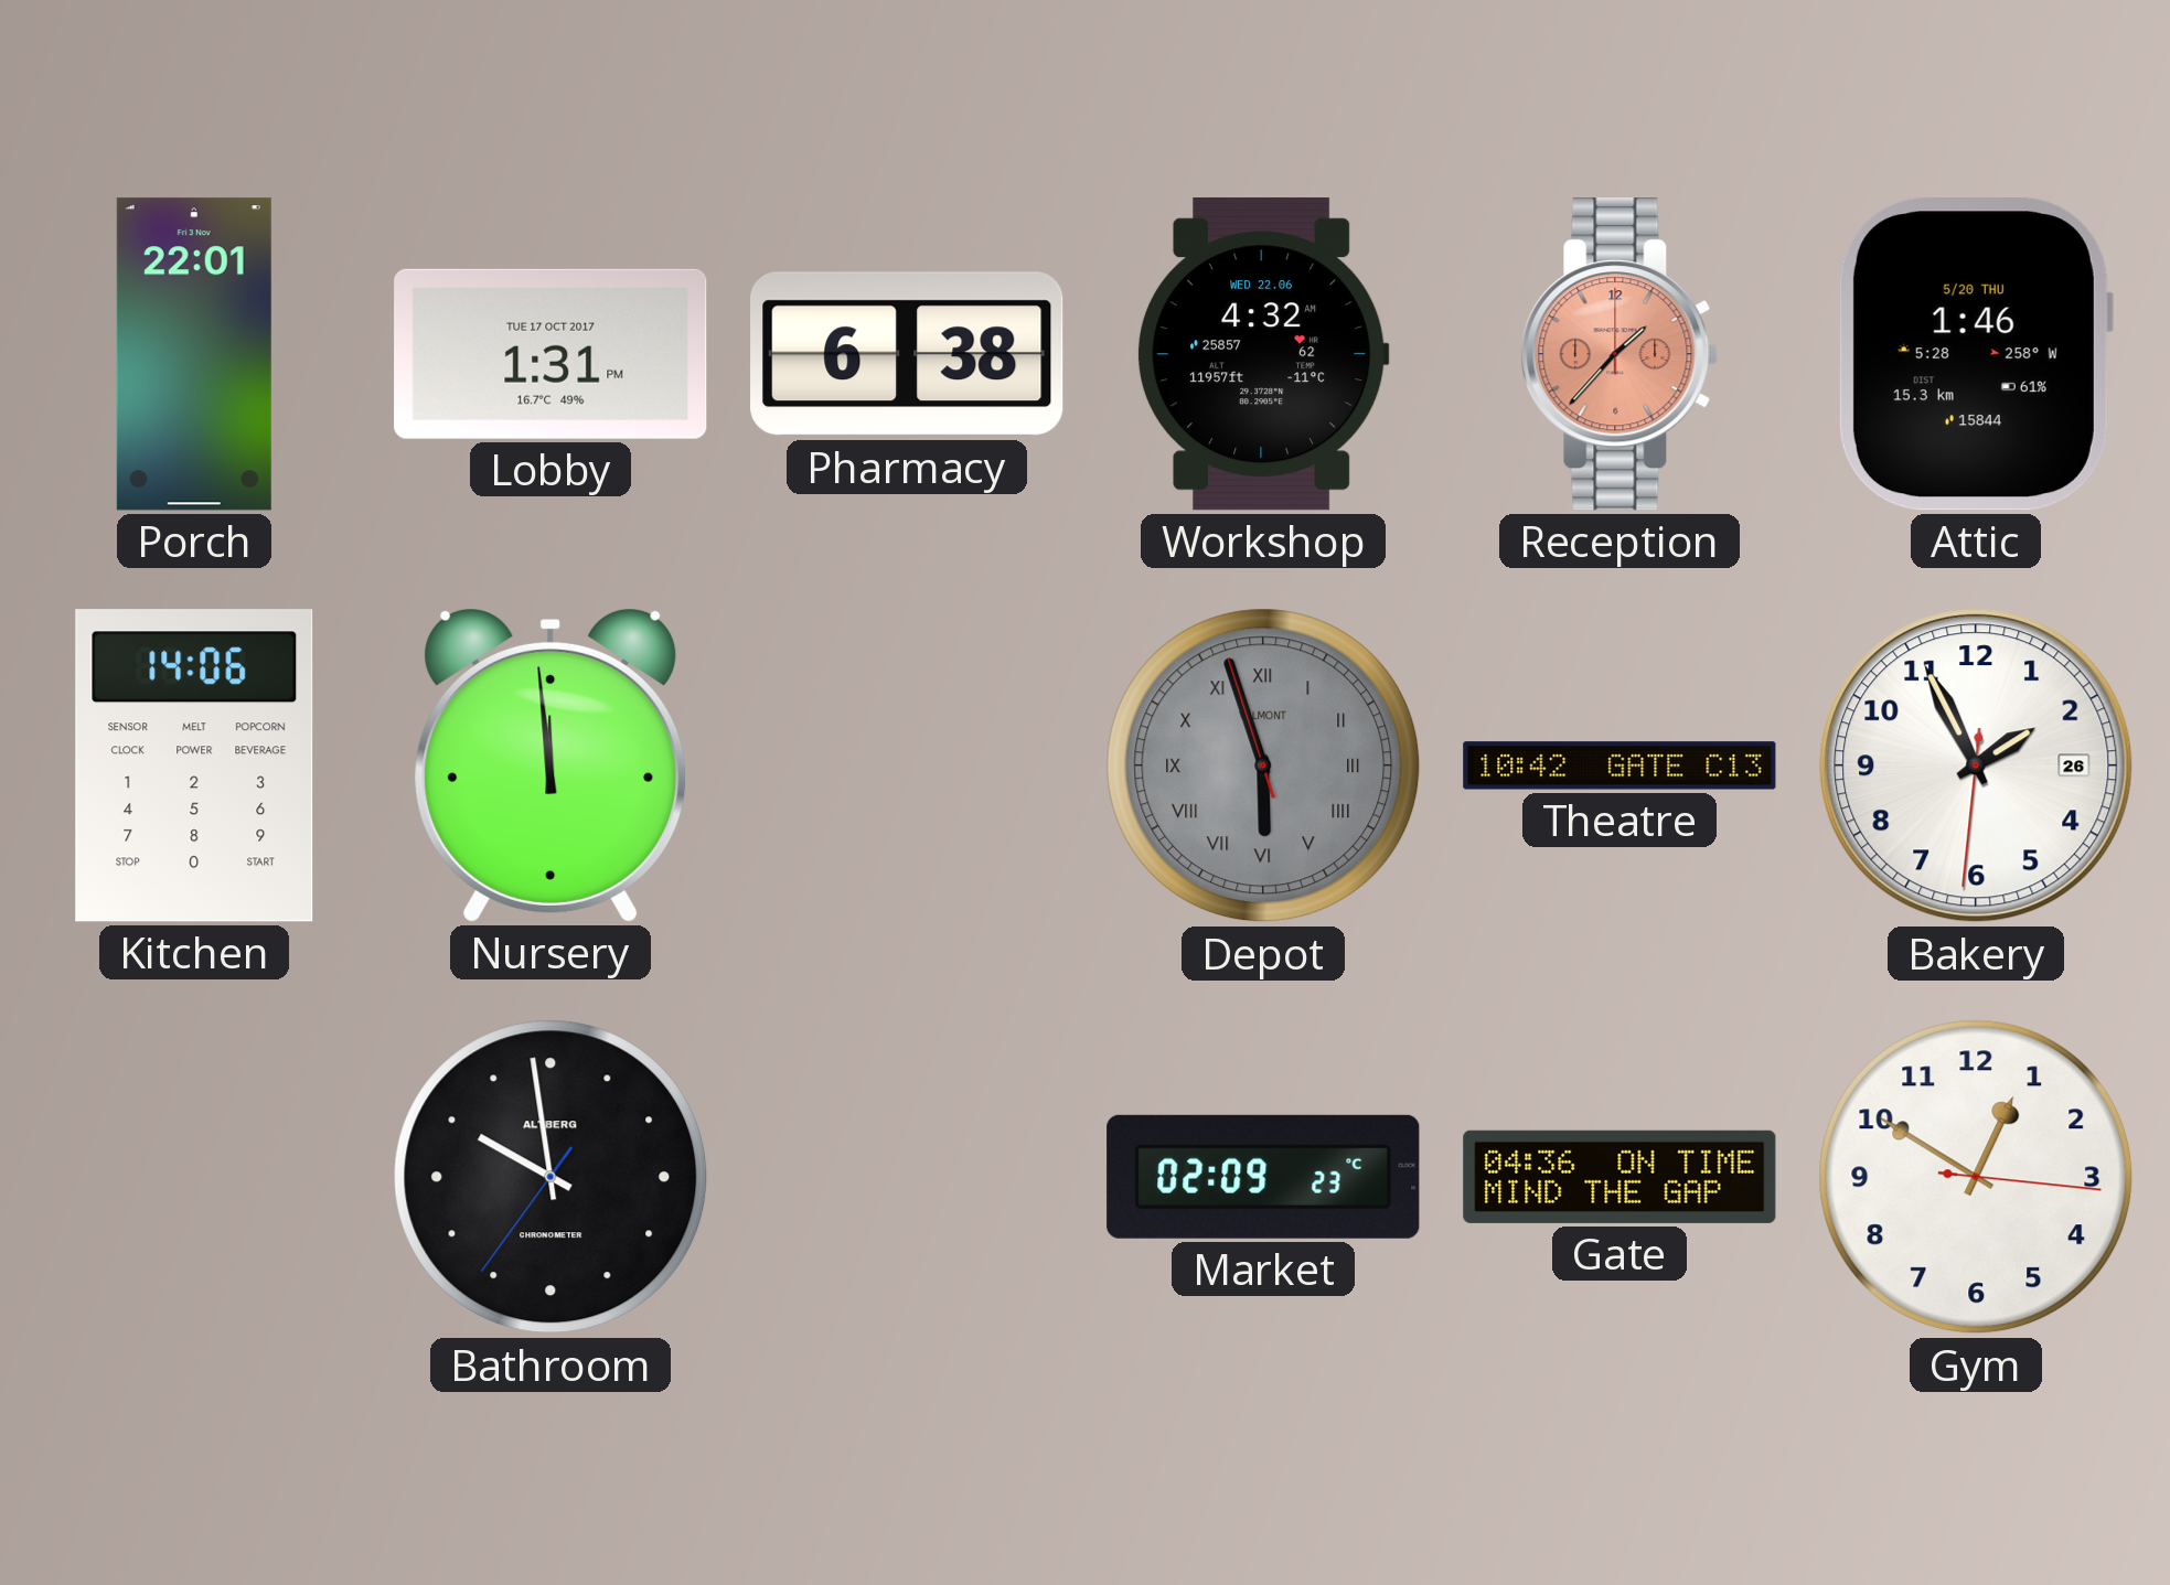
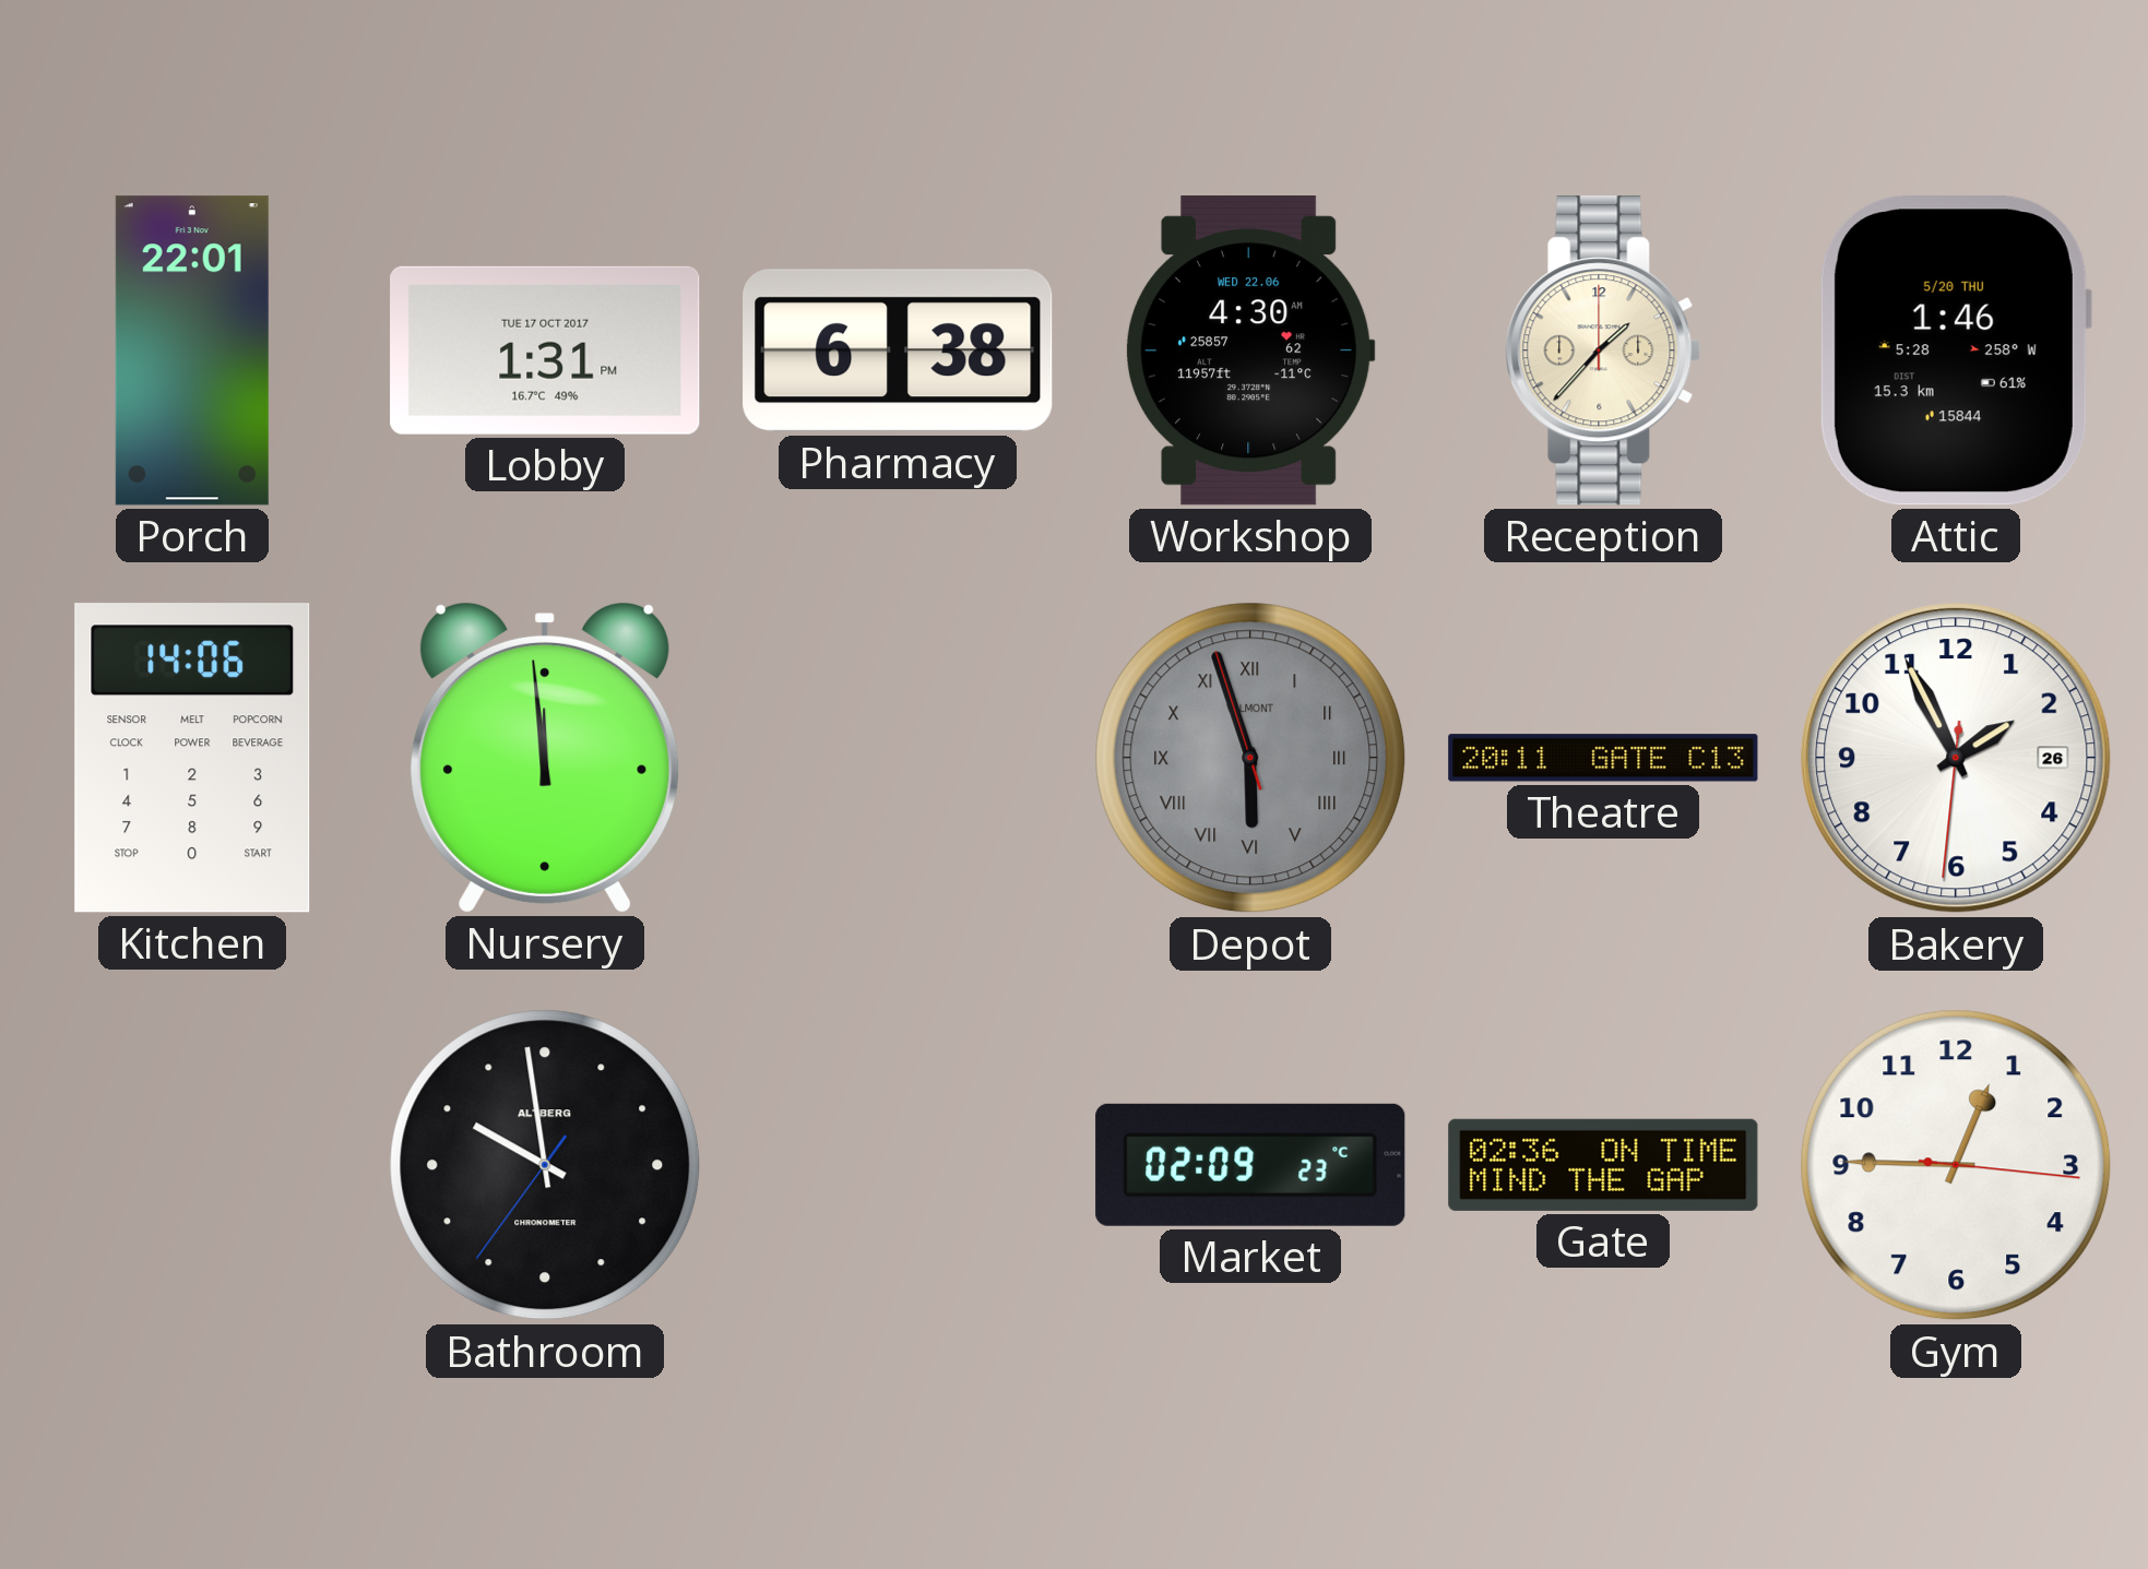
Workshop: 4:32 -> 4:30
Reception dial: salmon -> cream
Theatre: 10:42 -> 20:11
Gate: 04:36 -> 02:36
Gym: 12:50 -> 12:45
